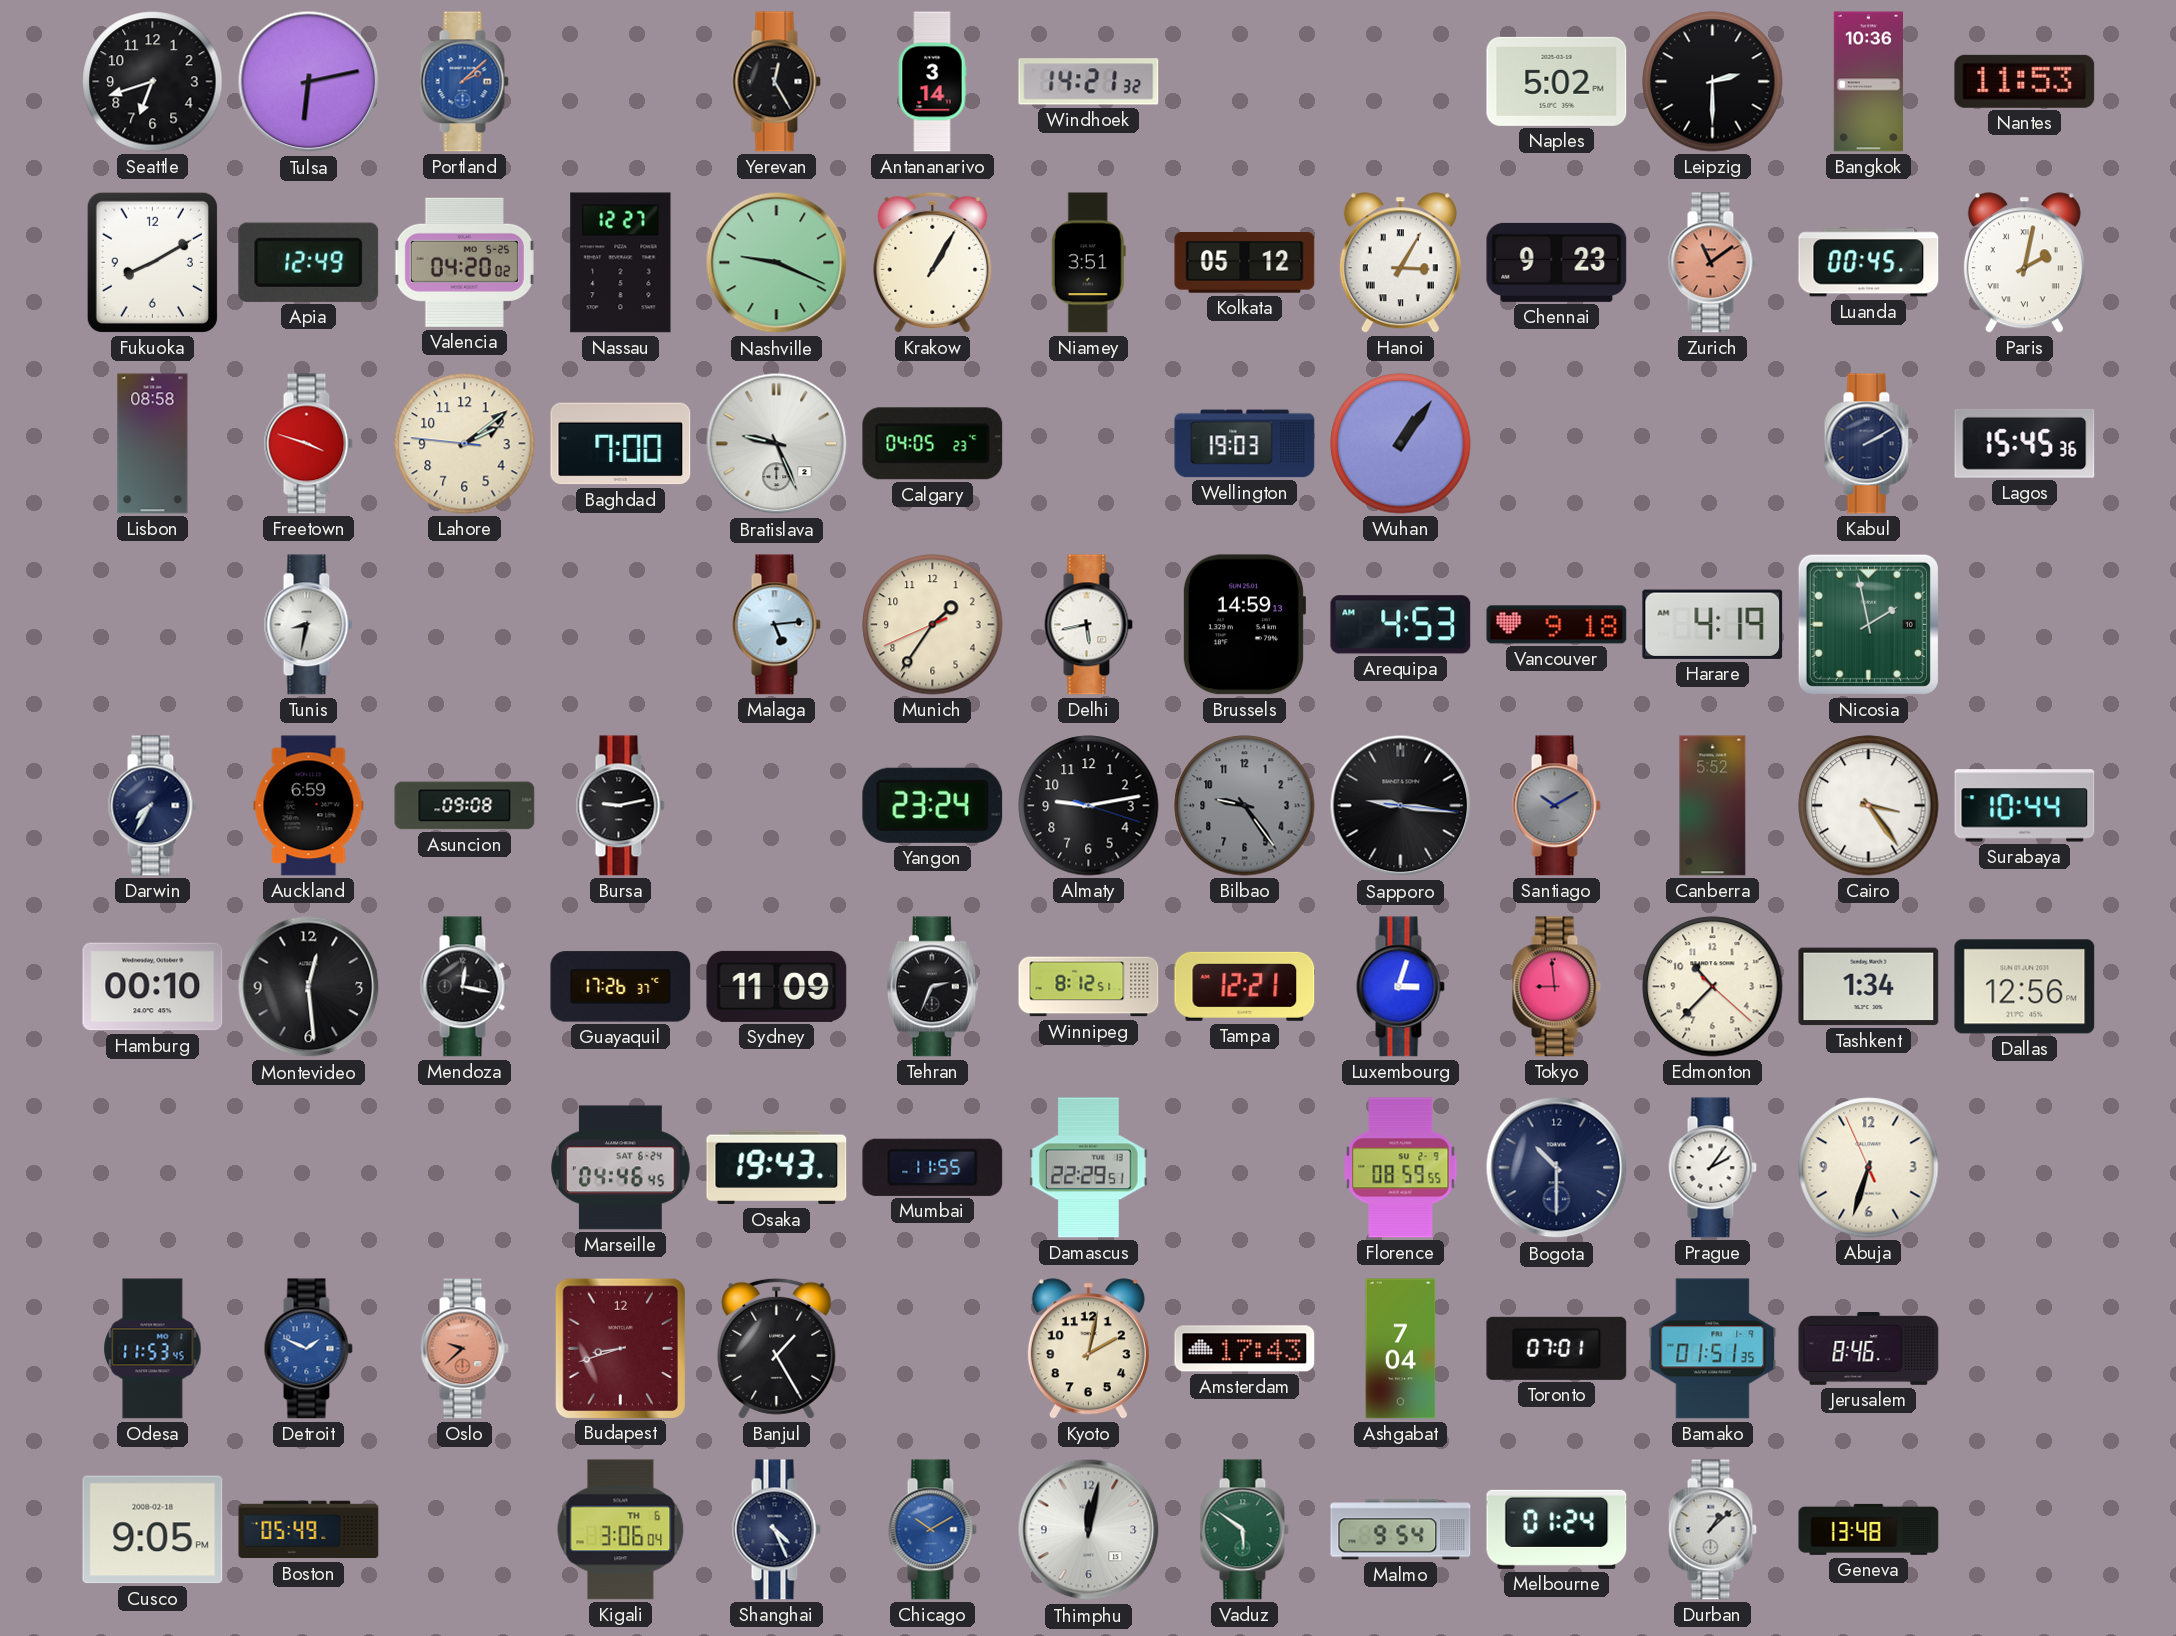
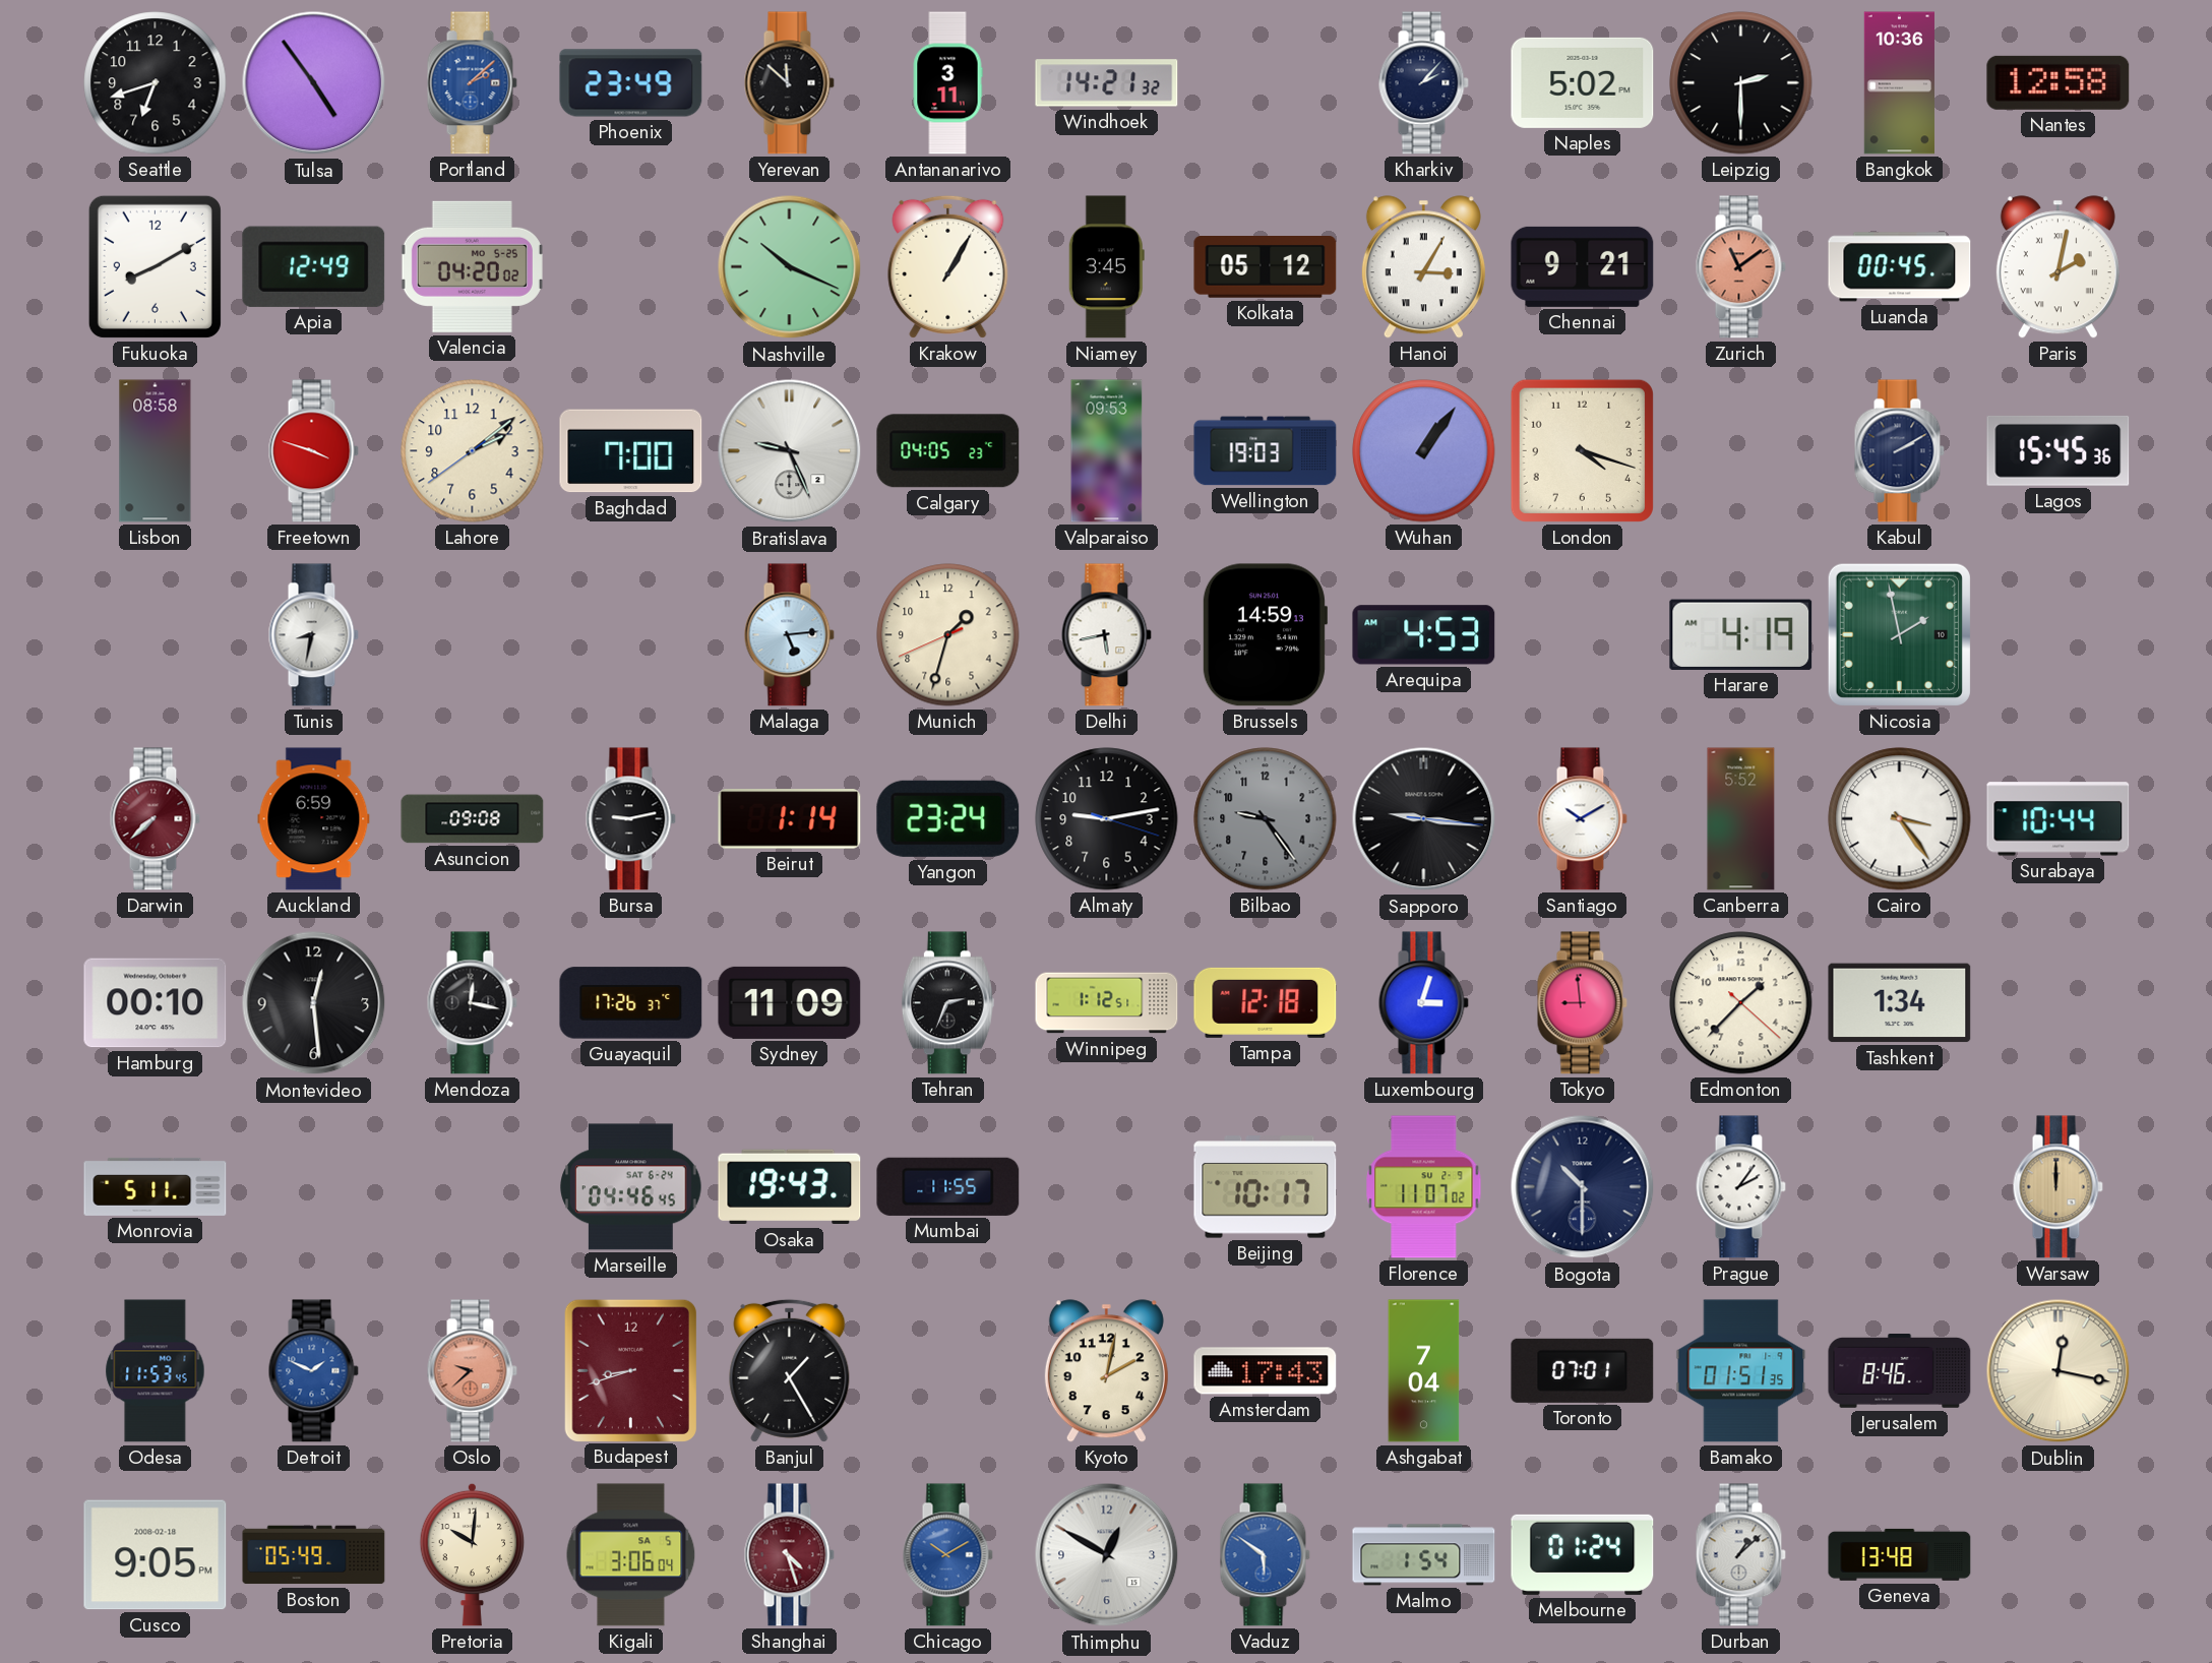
Tulsa: 6:13 -> 4:54
Phoenix: none -> 23:49
Yerevan: 12:25 -> 11:52
Antananarivo: 3:14 -> 3:11
Kharkiv: none -> 2:07
Nantes: 11:53 -> 12:58
Nassau: 12:27 -> none
Nashville: 9:19 -> 10:19
Niamey: 3:51 -> 3:45
Chennai: 9:23 -> 9:21
Lahore: 2:08:46 -> 2:08:39
Valparaiso: none -> 09:53
London: none -> 4:18
Munich: 1:35 -> 1:32
Vancouver: 9:18 -> none
Darwin: 7:35 -> 7:38
Darwin dial: navy -> burgundy
Beirut: none -> 1:14
Santiago dial: grey -> white
Winnipeg: 8:12 -> 1:12
Tampa: 12:21 -> 12:18
Edmonton: 10:37 -> 1:37
Dallas: 12:56 -> none
Monrovia: none -> 5:11
Damascus: 22:29 -> none
Beijing: none -> 10:17
Florence: 08:59 -> 11:07
Abuja: 6:32 -> none
Warsaw: none -> 12:00
Dublin: none -> 12:17
Pretoria: none -> 10:01
Kigali date: TH 6 -> SA 5
Shanghai: 4:26 -> 4:27
Shanghai dial: navy -> burgundy
Thimphu: 12:02 -> 12:50
Vaduz dial: green -> blue
Malmo: 9:54 -> 1:54
